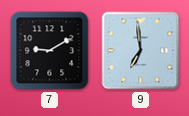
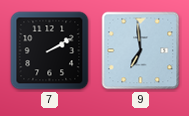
7: 9:10 -> 2:10
